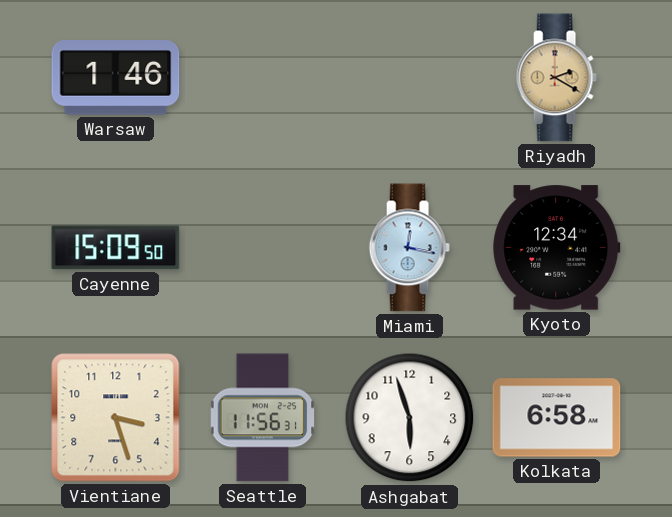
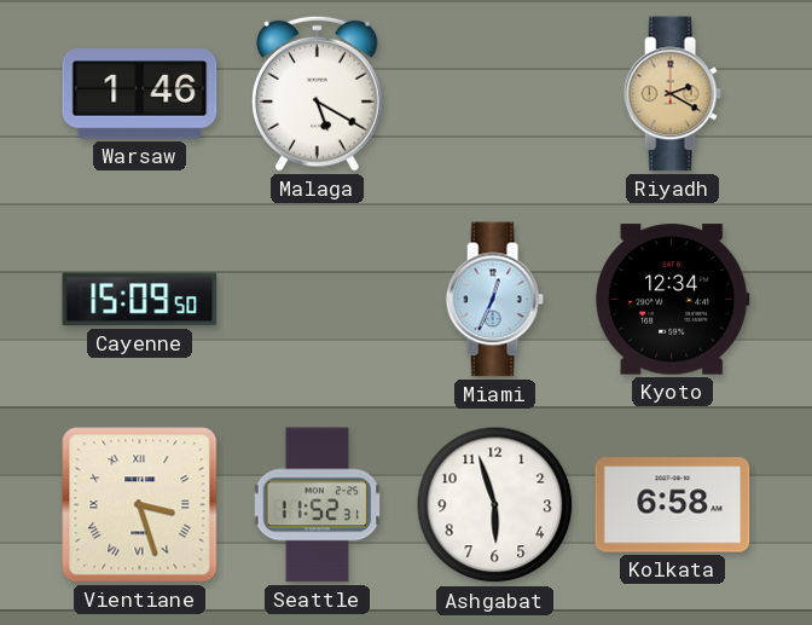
Malaga: none -> 5:20
Miami: 12:17 -> 12:34
Vientiane numerals: Arabic -> Roman
Seattle: 11:56 -> 11:52
